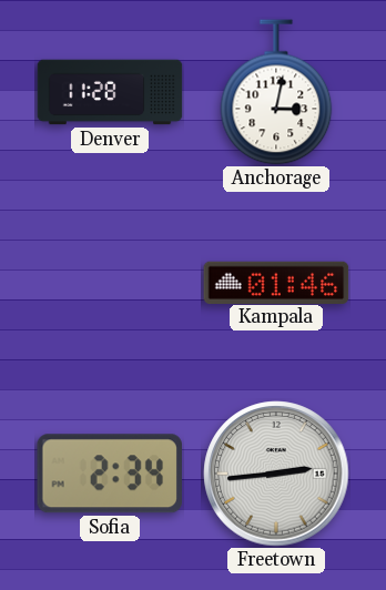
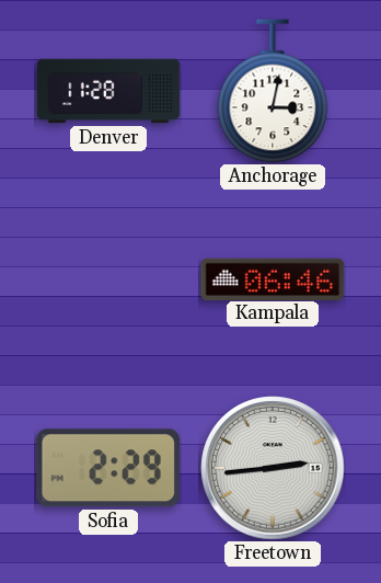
Kampala: 01:46 -> 06:46
Sofia: 2:34 -> 2:29
